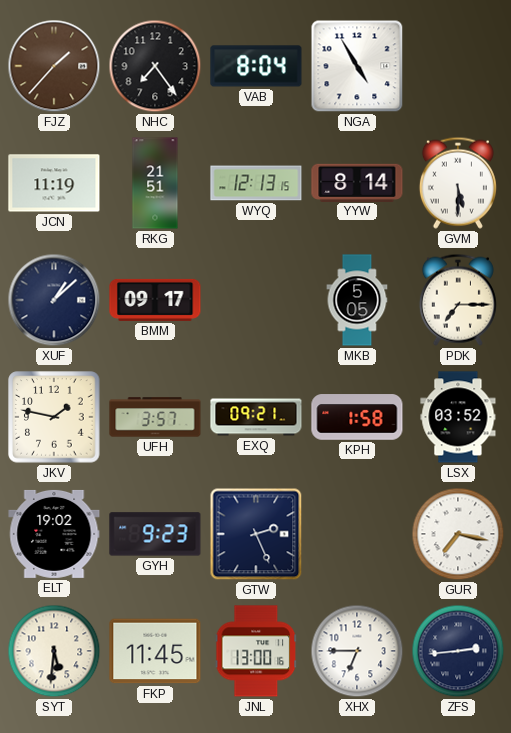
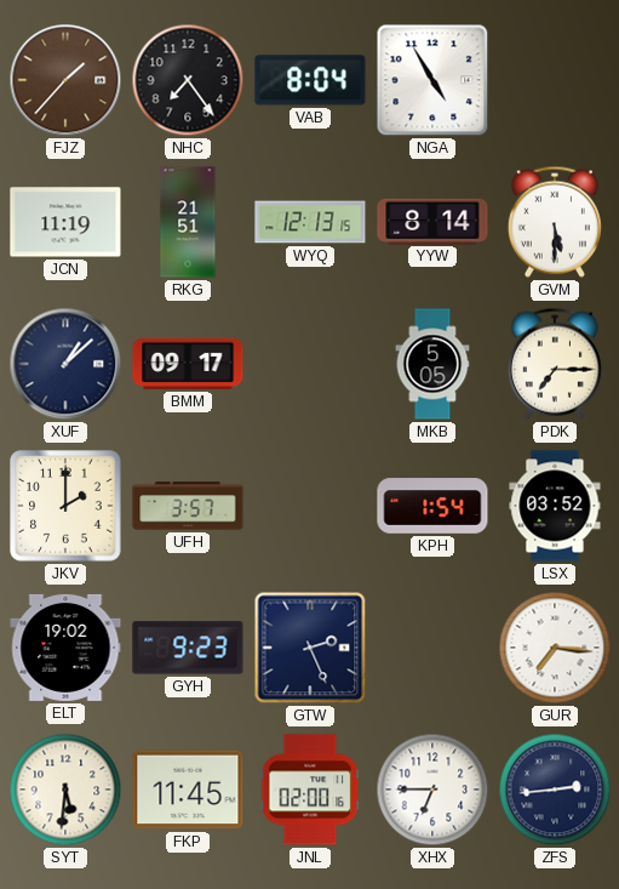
JKV: 1:47 -> 2:00
EXQ: 09:21 -> none
KPH: 1:58 -> 1:54
GUR: 7:17 -> 7:16
JNL: 13:00 -> 02:00
